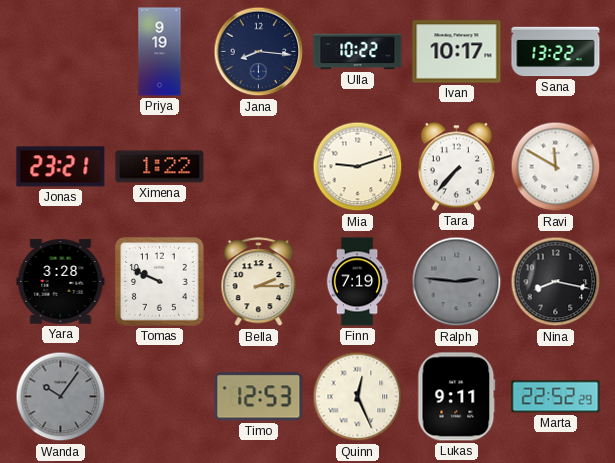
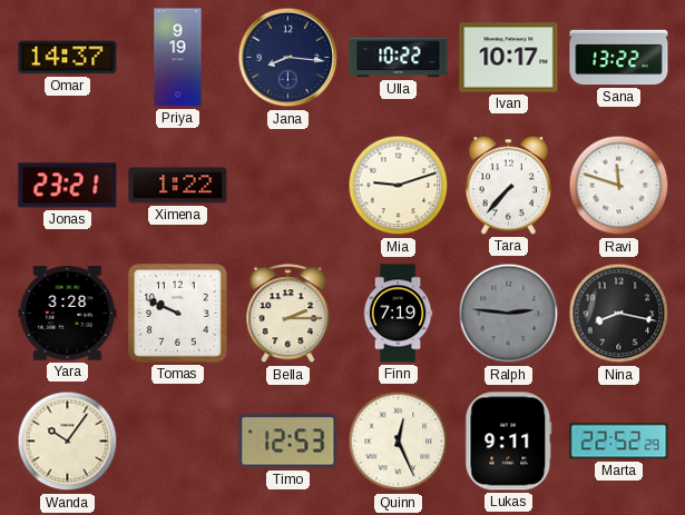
Omar: none -> 14:37
Ravi: 11:50 -> 11:48
Wanda dial: grey -> cream
